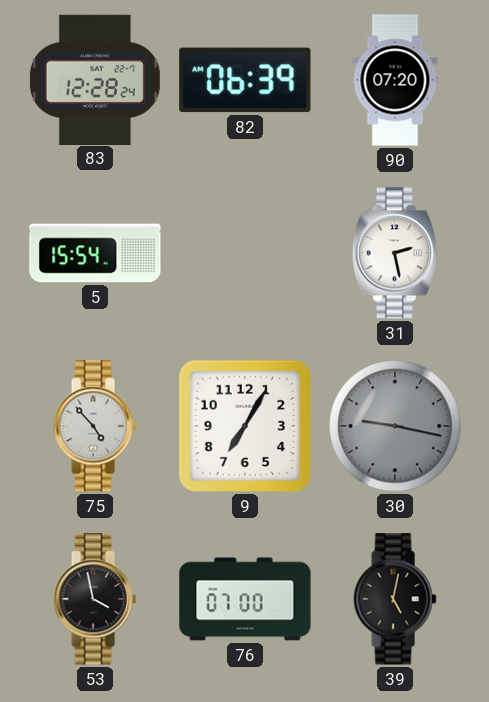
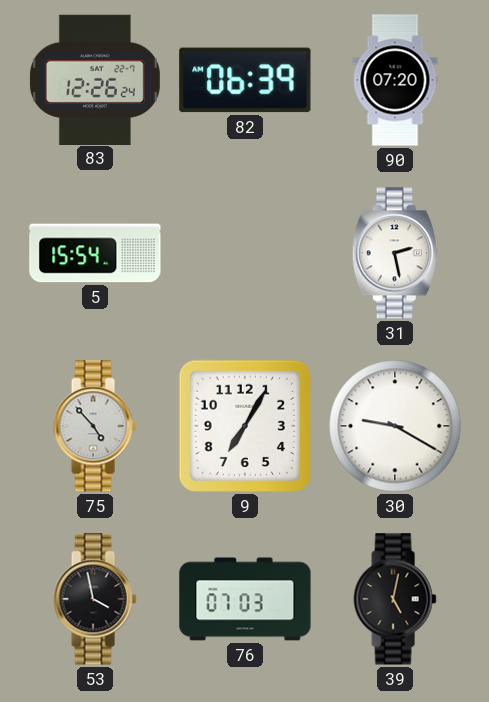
83: 12:28 -> 12:26
30: 9:17 -> 9:20
30 dial: grey -> white
76: 07:00 -> 07:03
